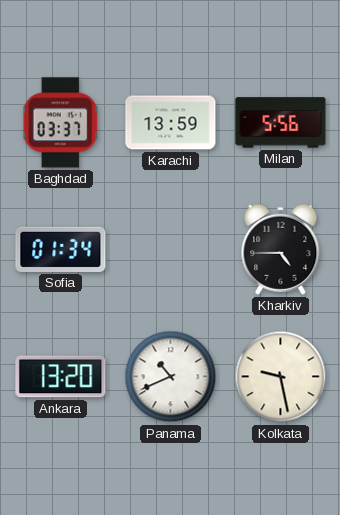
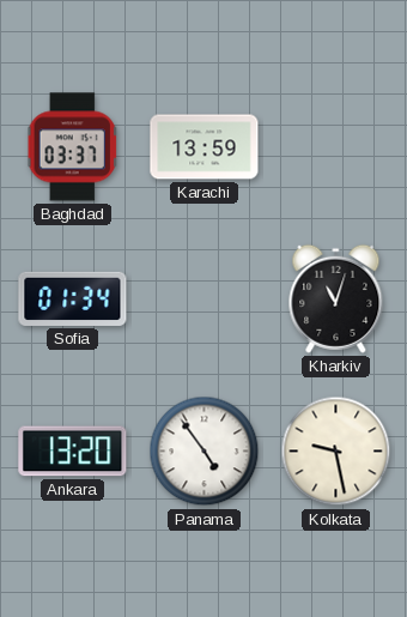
Milan: 5:56 -> none
Kharkiv: 4:45 -> 11:03
Panama: 10:41 -> 4:54
